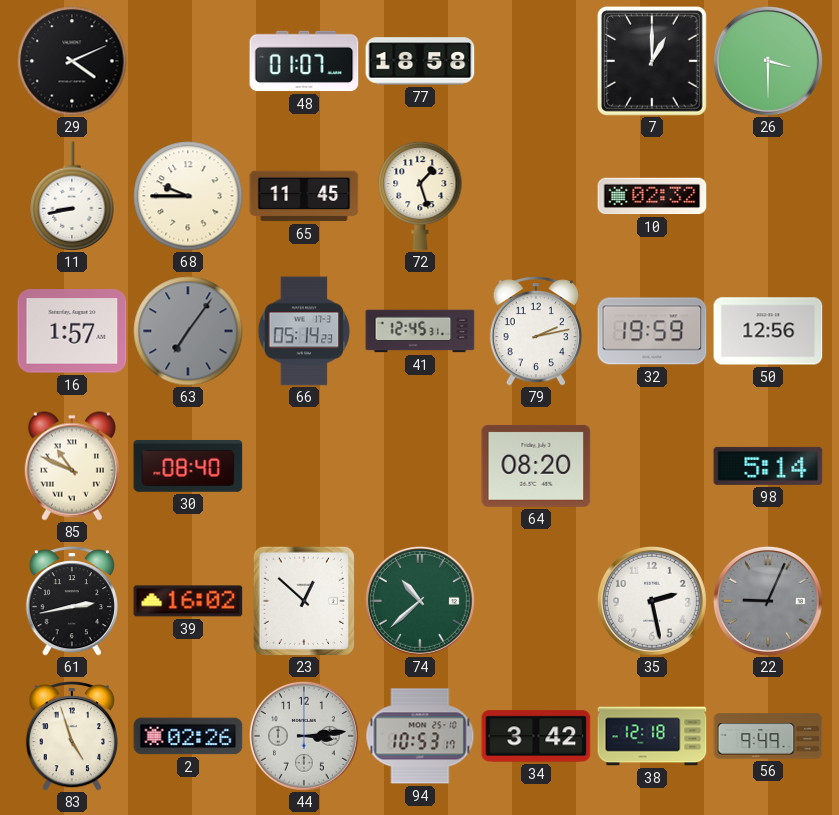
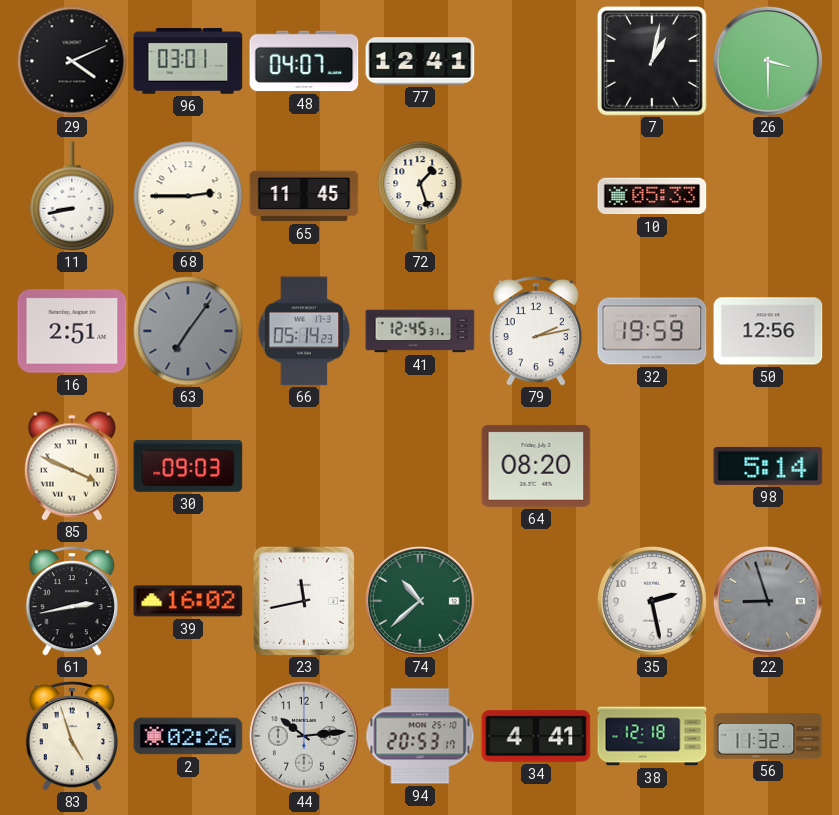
96: none -> 03:01
48: 01:07 -> 04:07
77: 18:58 -> 12:41
7: 1:00 -> 1:02
68: 9:45 -> 2:45
10: 02:32 -> 05:33
16: 1:57 -> 2:51
85: 10:49 -> 3:49
30: 08:40 -> 09:03
23: 12:52 -> 11:43
22: 9:04 -> 8:57
44: 3:14 -> 10:14
94: 10:53 -> 20:53
34: 3:42 -> 4:41
56: 9:49 -> 11:32
